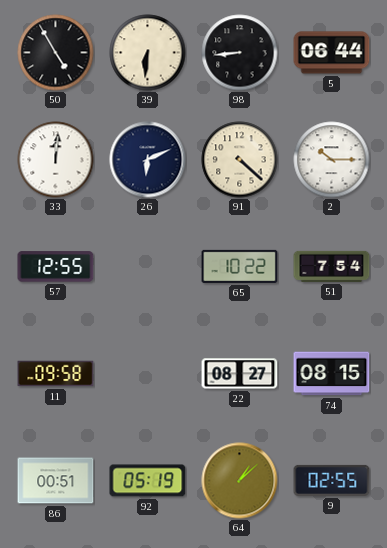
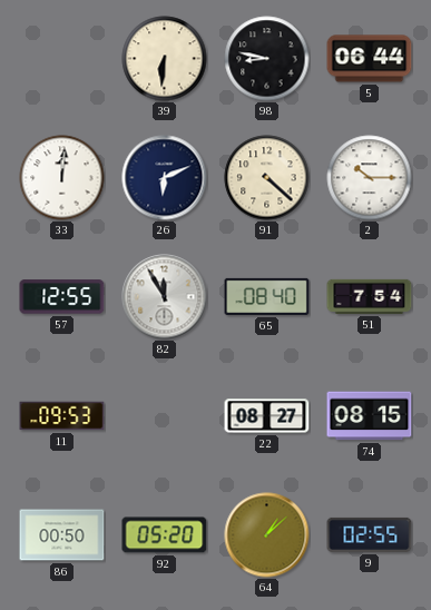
50: 4:55 -> none
98: 8:44 -> 8:47
82: none -> 11:55
65: 10:22 -> 08:40
11: 09:58 -> 09:53
86: 00:51 -> 00:50
92: 05:19 -> 05:20
